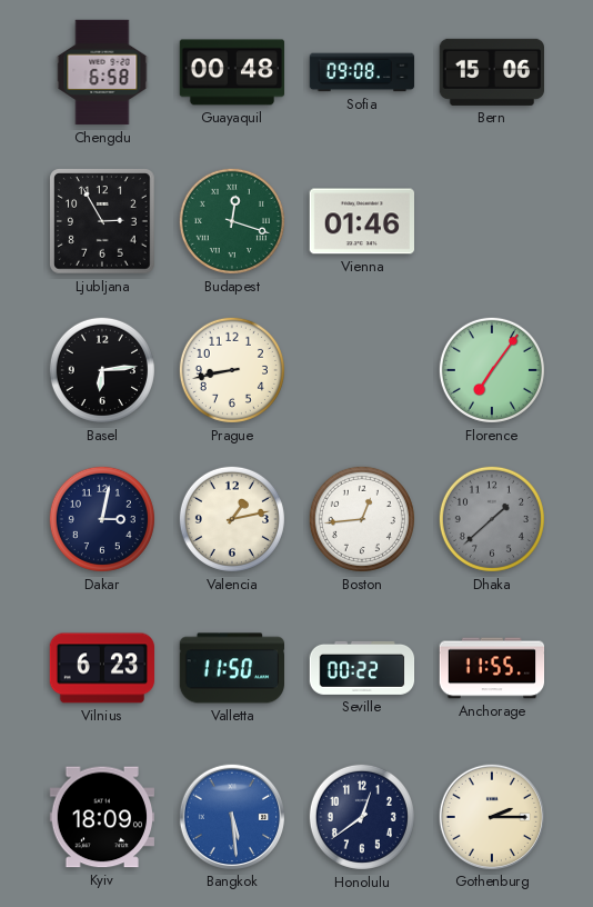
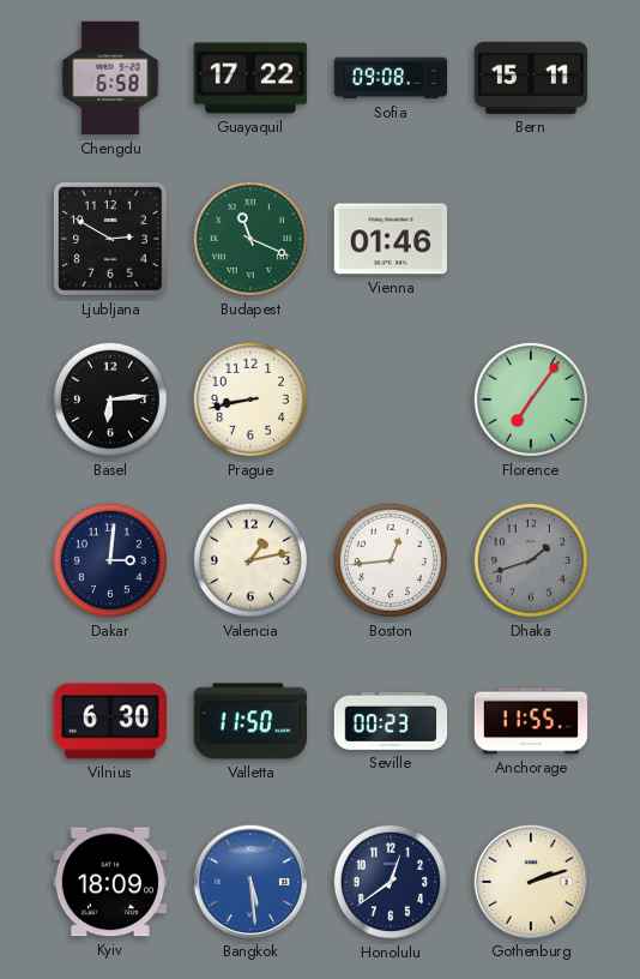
Guayaquil: 00:48 -> 17:22
Bern: 15:06 -> 15:11
Ljubljana: 2:55 -> 2:50
Budapest: 12:18 -> 11:19
Dakar: 3:02 -> 3:01
Dhaka: 1:38 -> 1:42
Vilnius: 6:23 -> 6:30
Seville: 00:22 -> 00:23
Gothenburg: 2:15 -> 2:12
